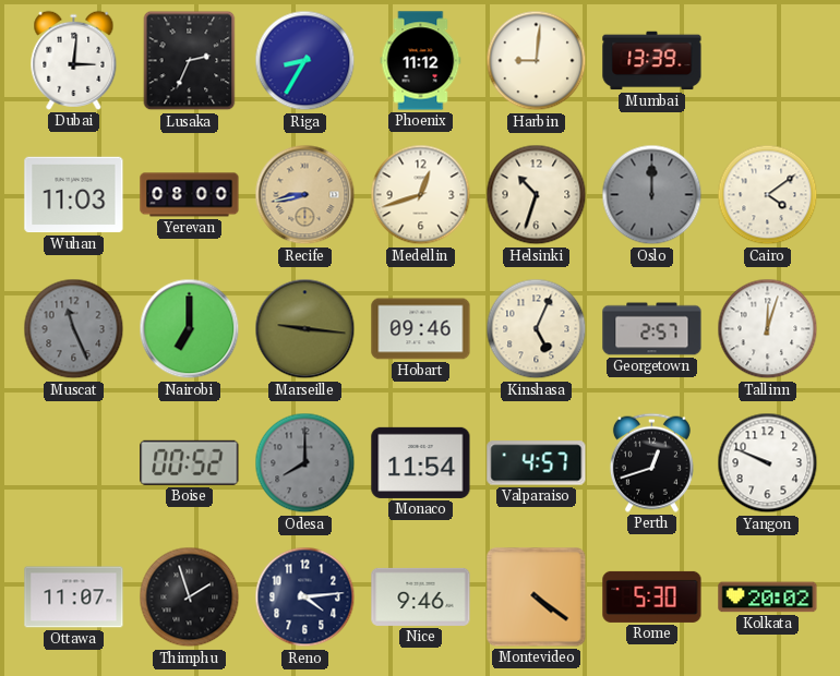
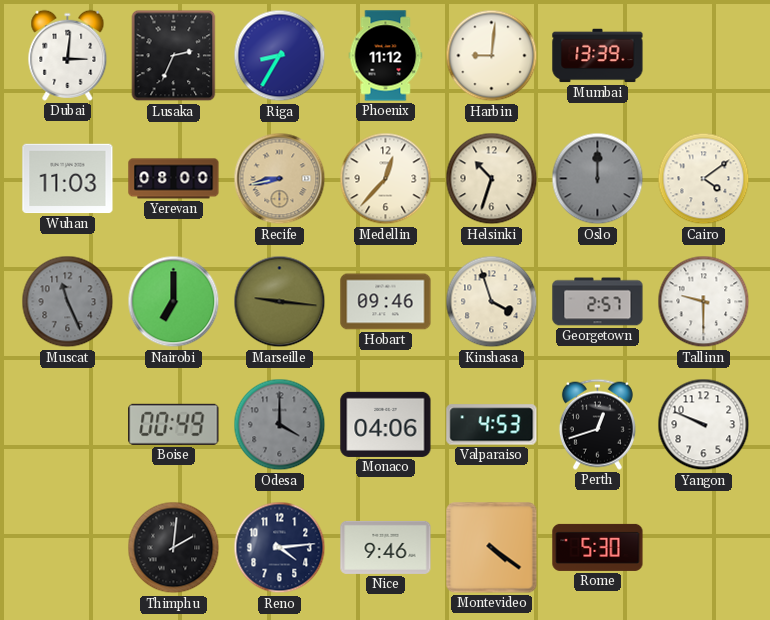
Medellin: 12:42 -> 12:37
Kinshasa: 5:04 -> 3:57
Tallinn: 12:03 -> 9:30
Boise: 00:52 -> 00:49
Odesa: 8:00 -> 4:00
Monaco: 11:54 -> 04:06
Valparaiso: 4:57 -> 4:53
Ottawa: 11:07 -> none
Thimphu: 1:57 -> 2:01
Kolkata: 20:02 -> none
